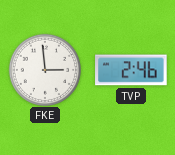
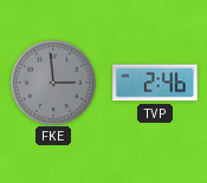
FKE dial: white -> grey
